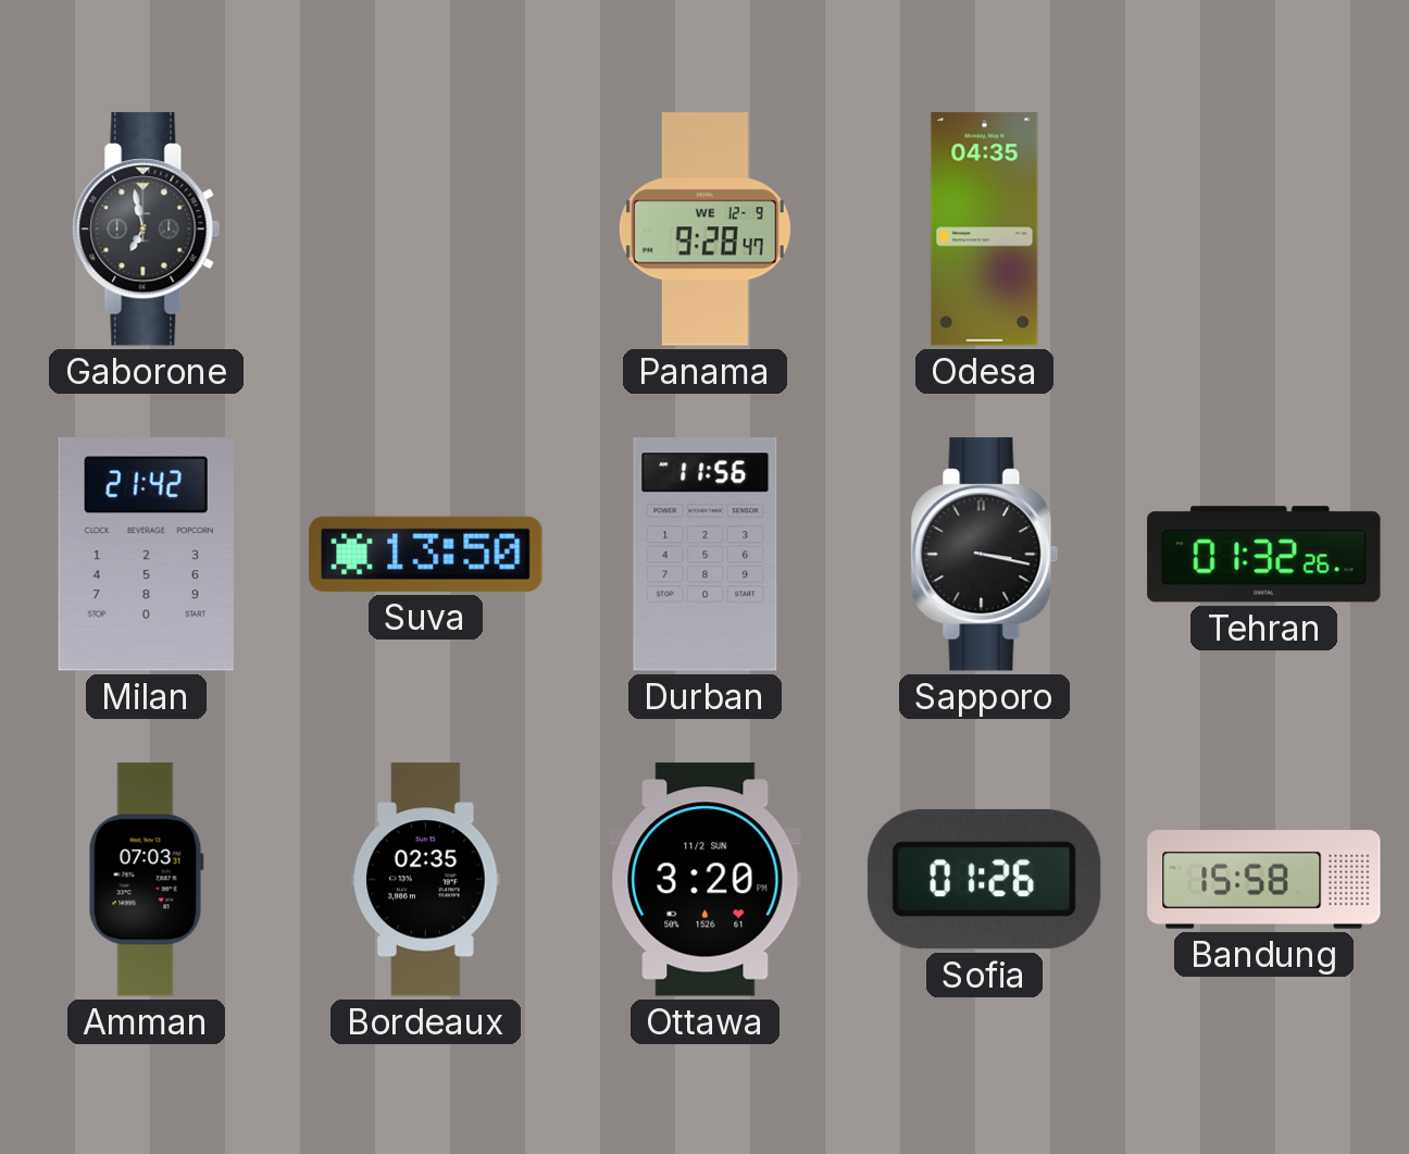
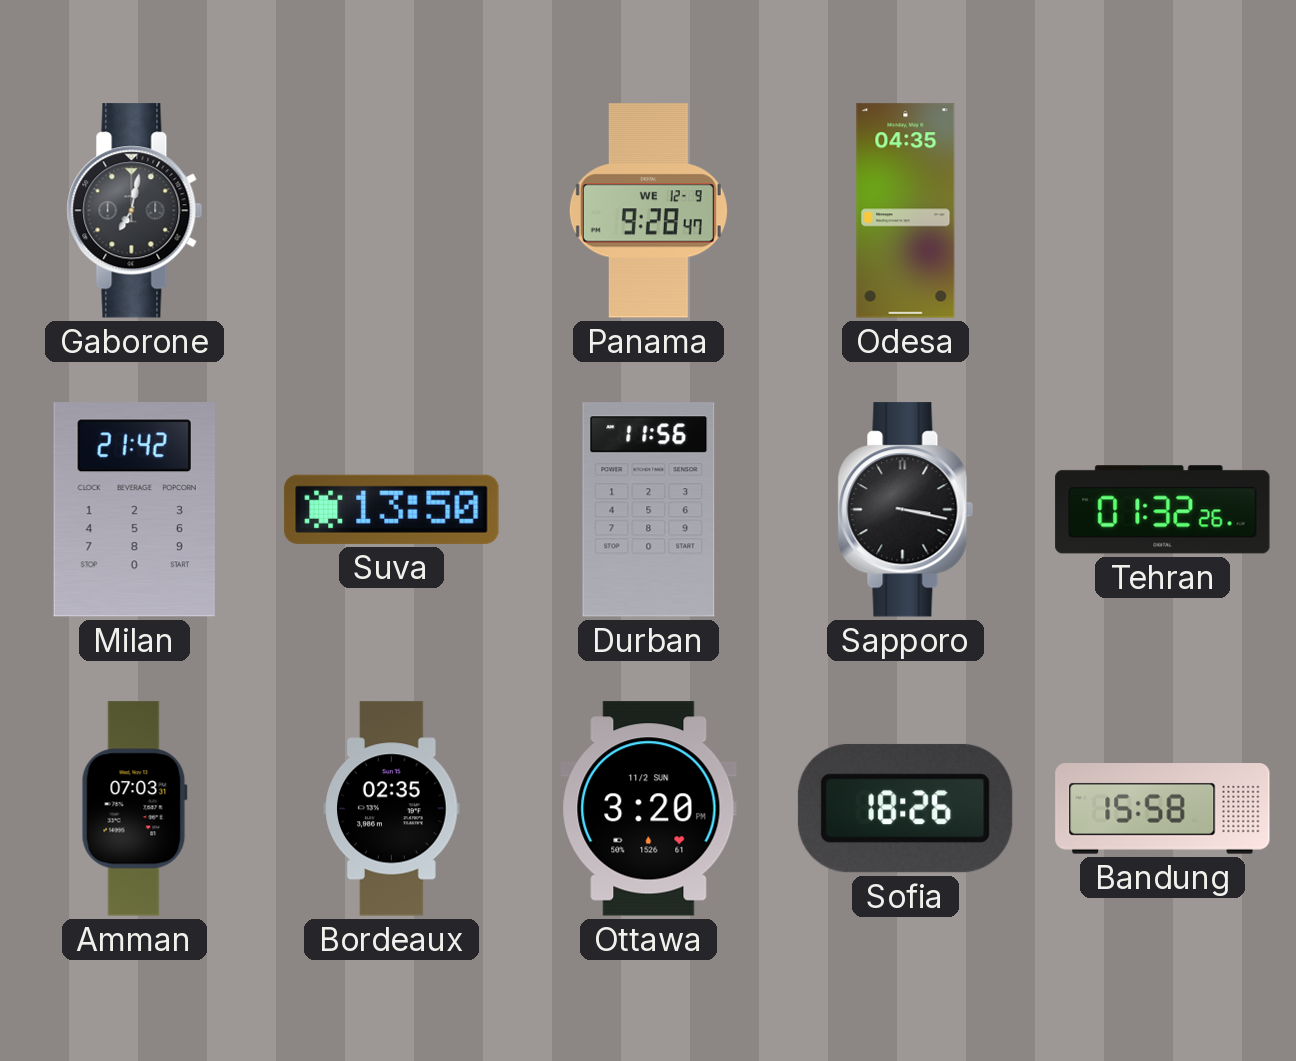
Gaborone: 6:58 -> 7:02
Sofia: 01:26 -> 18:26
